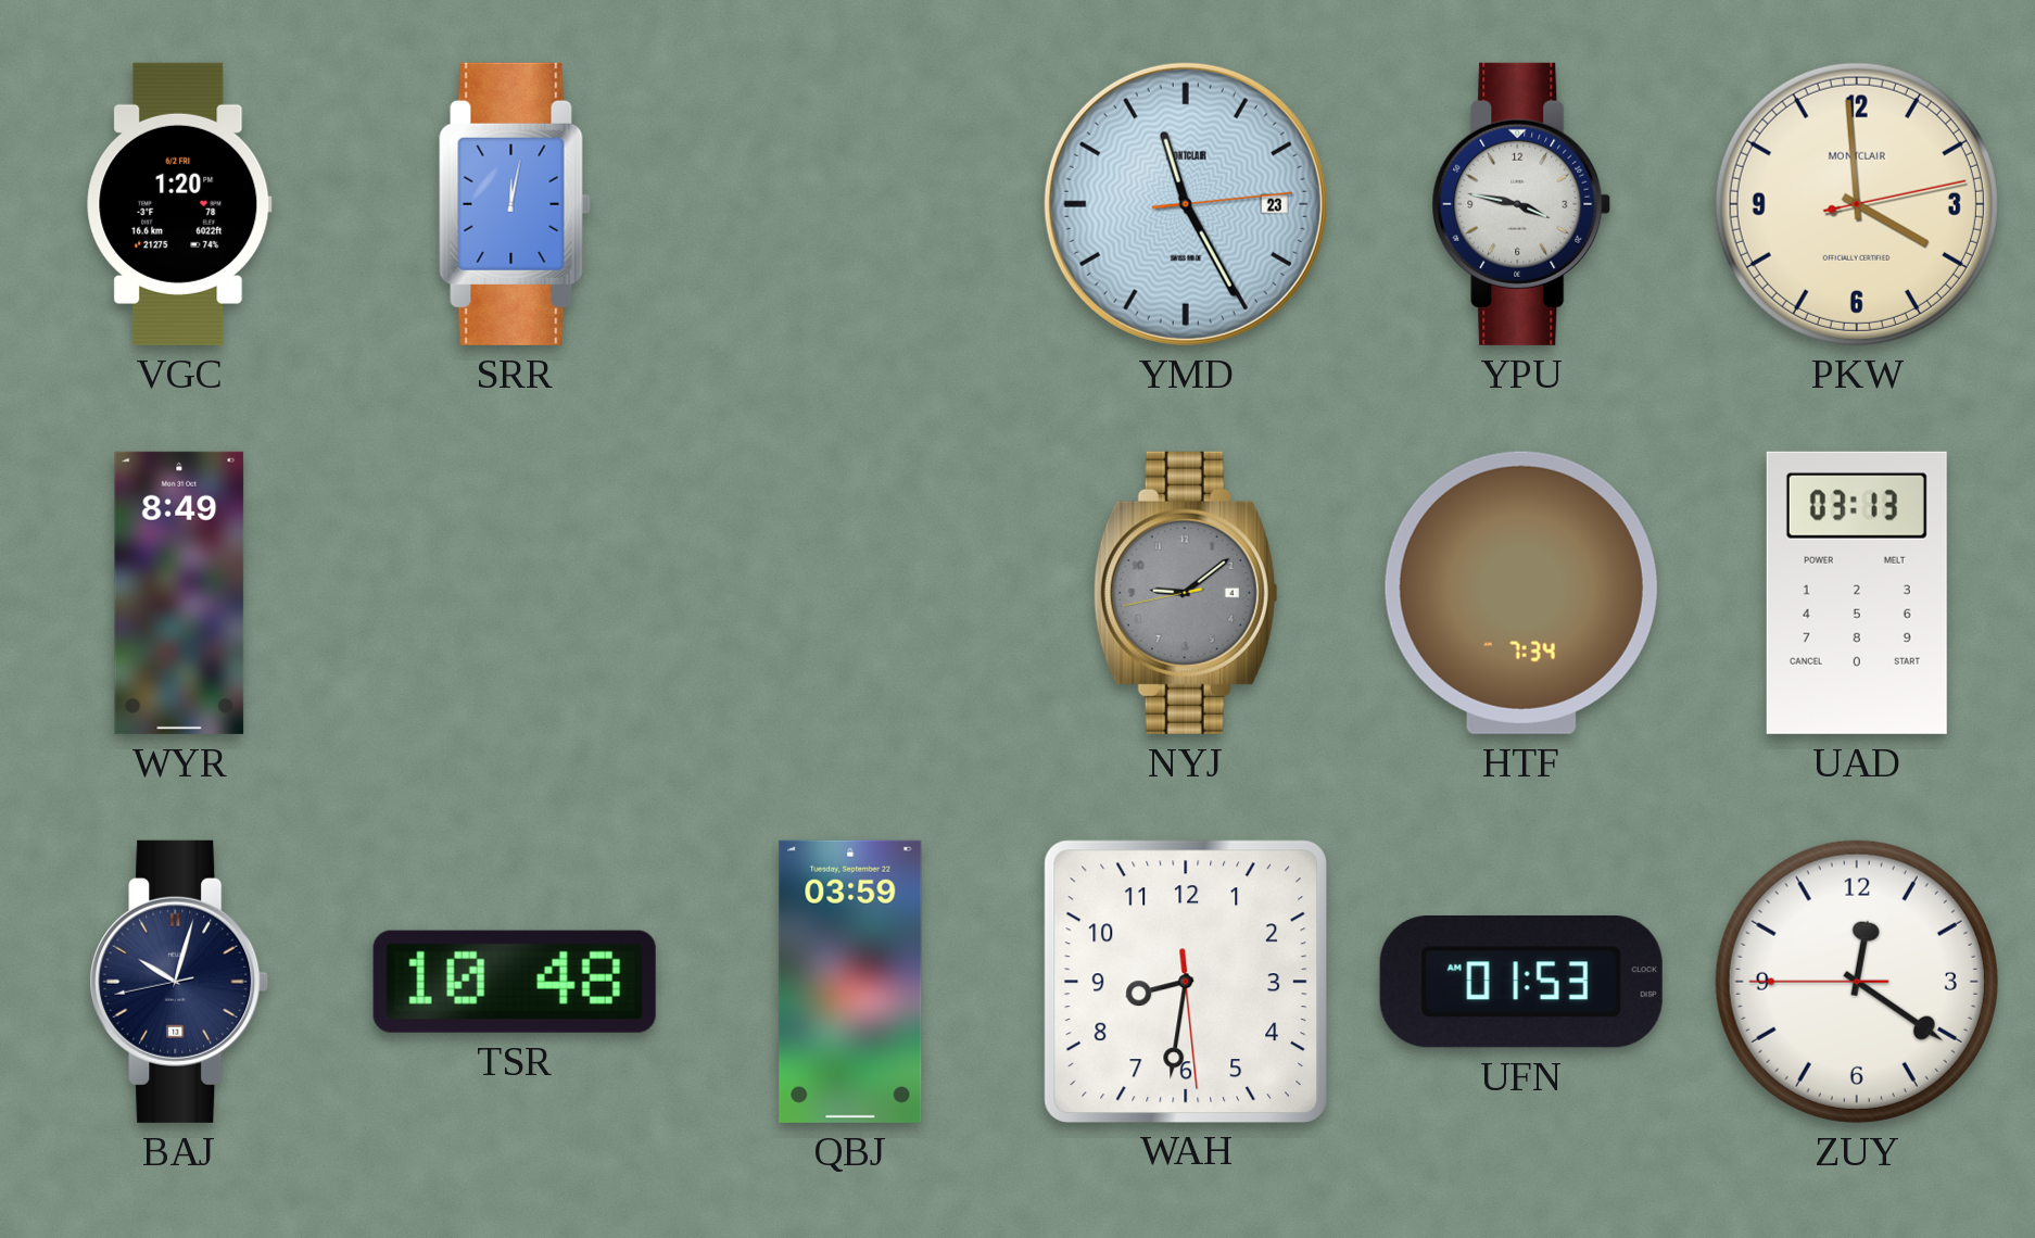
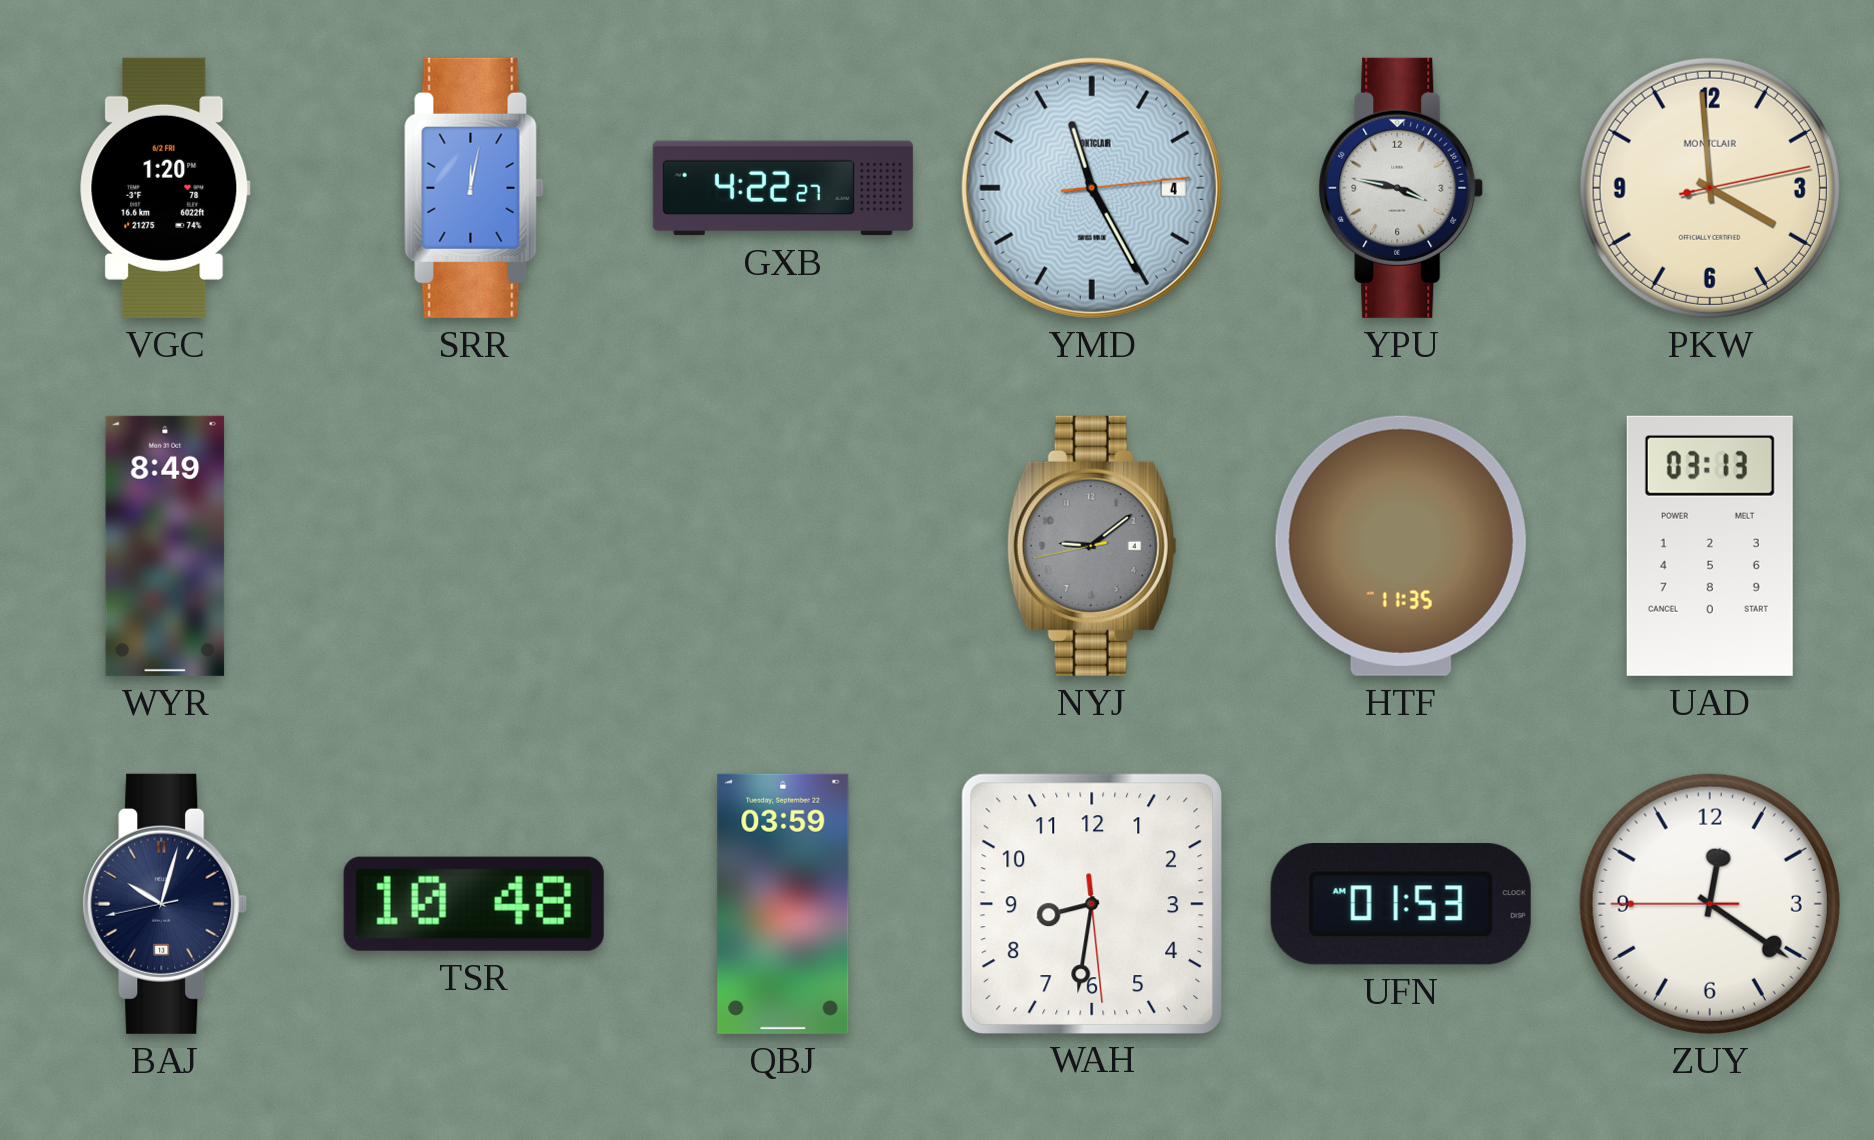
GXB: none -> 4:22
YMD date: 23 -> 4
HTF: 7:34 -> 11:35
